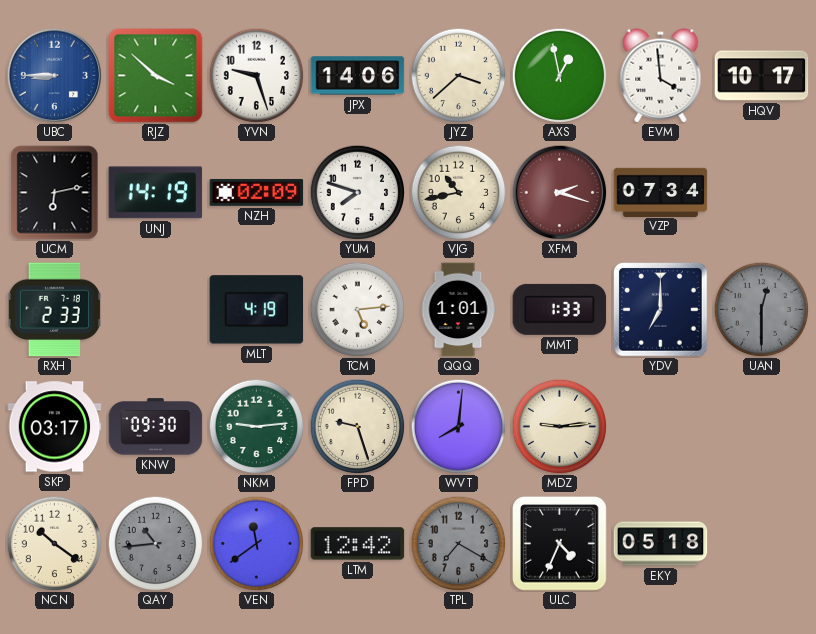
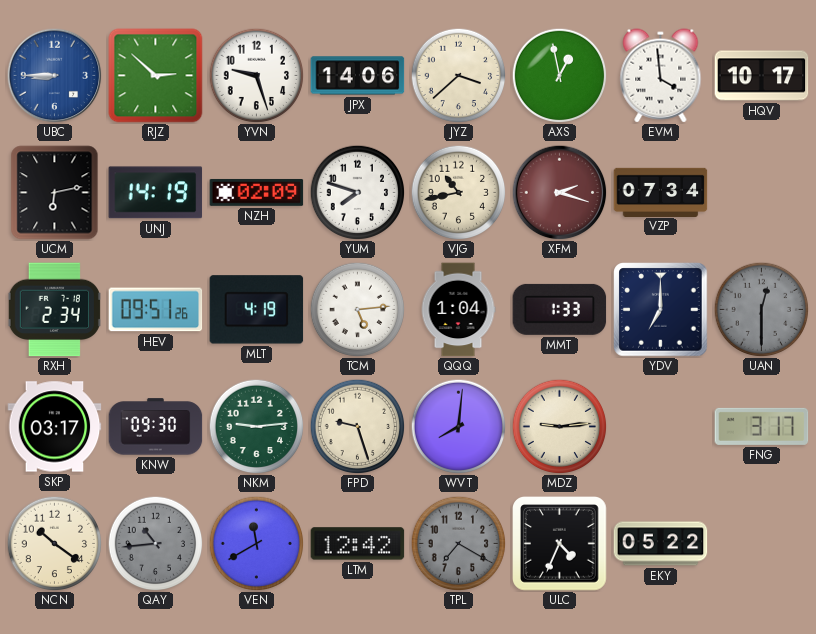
RJZ: 3:52 -> 2:52
RXH: 2:33 -> 2:34
HEV: none -> 09:51
QQQ: 1:01 -> 1:04
FNG: none -> 3:17
VEN: 11:39 -> 11:40
EKY: 05:18 -> 05:22
